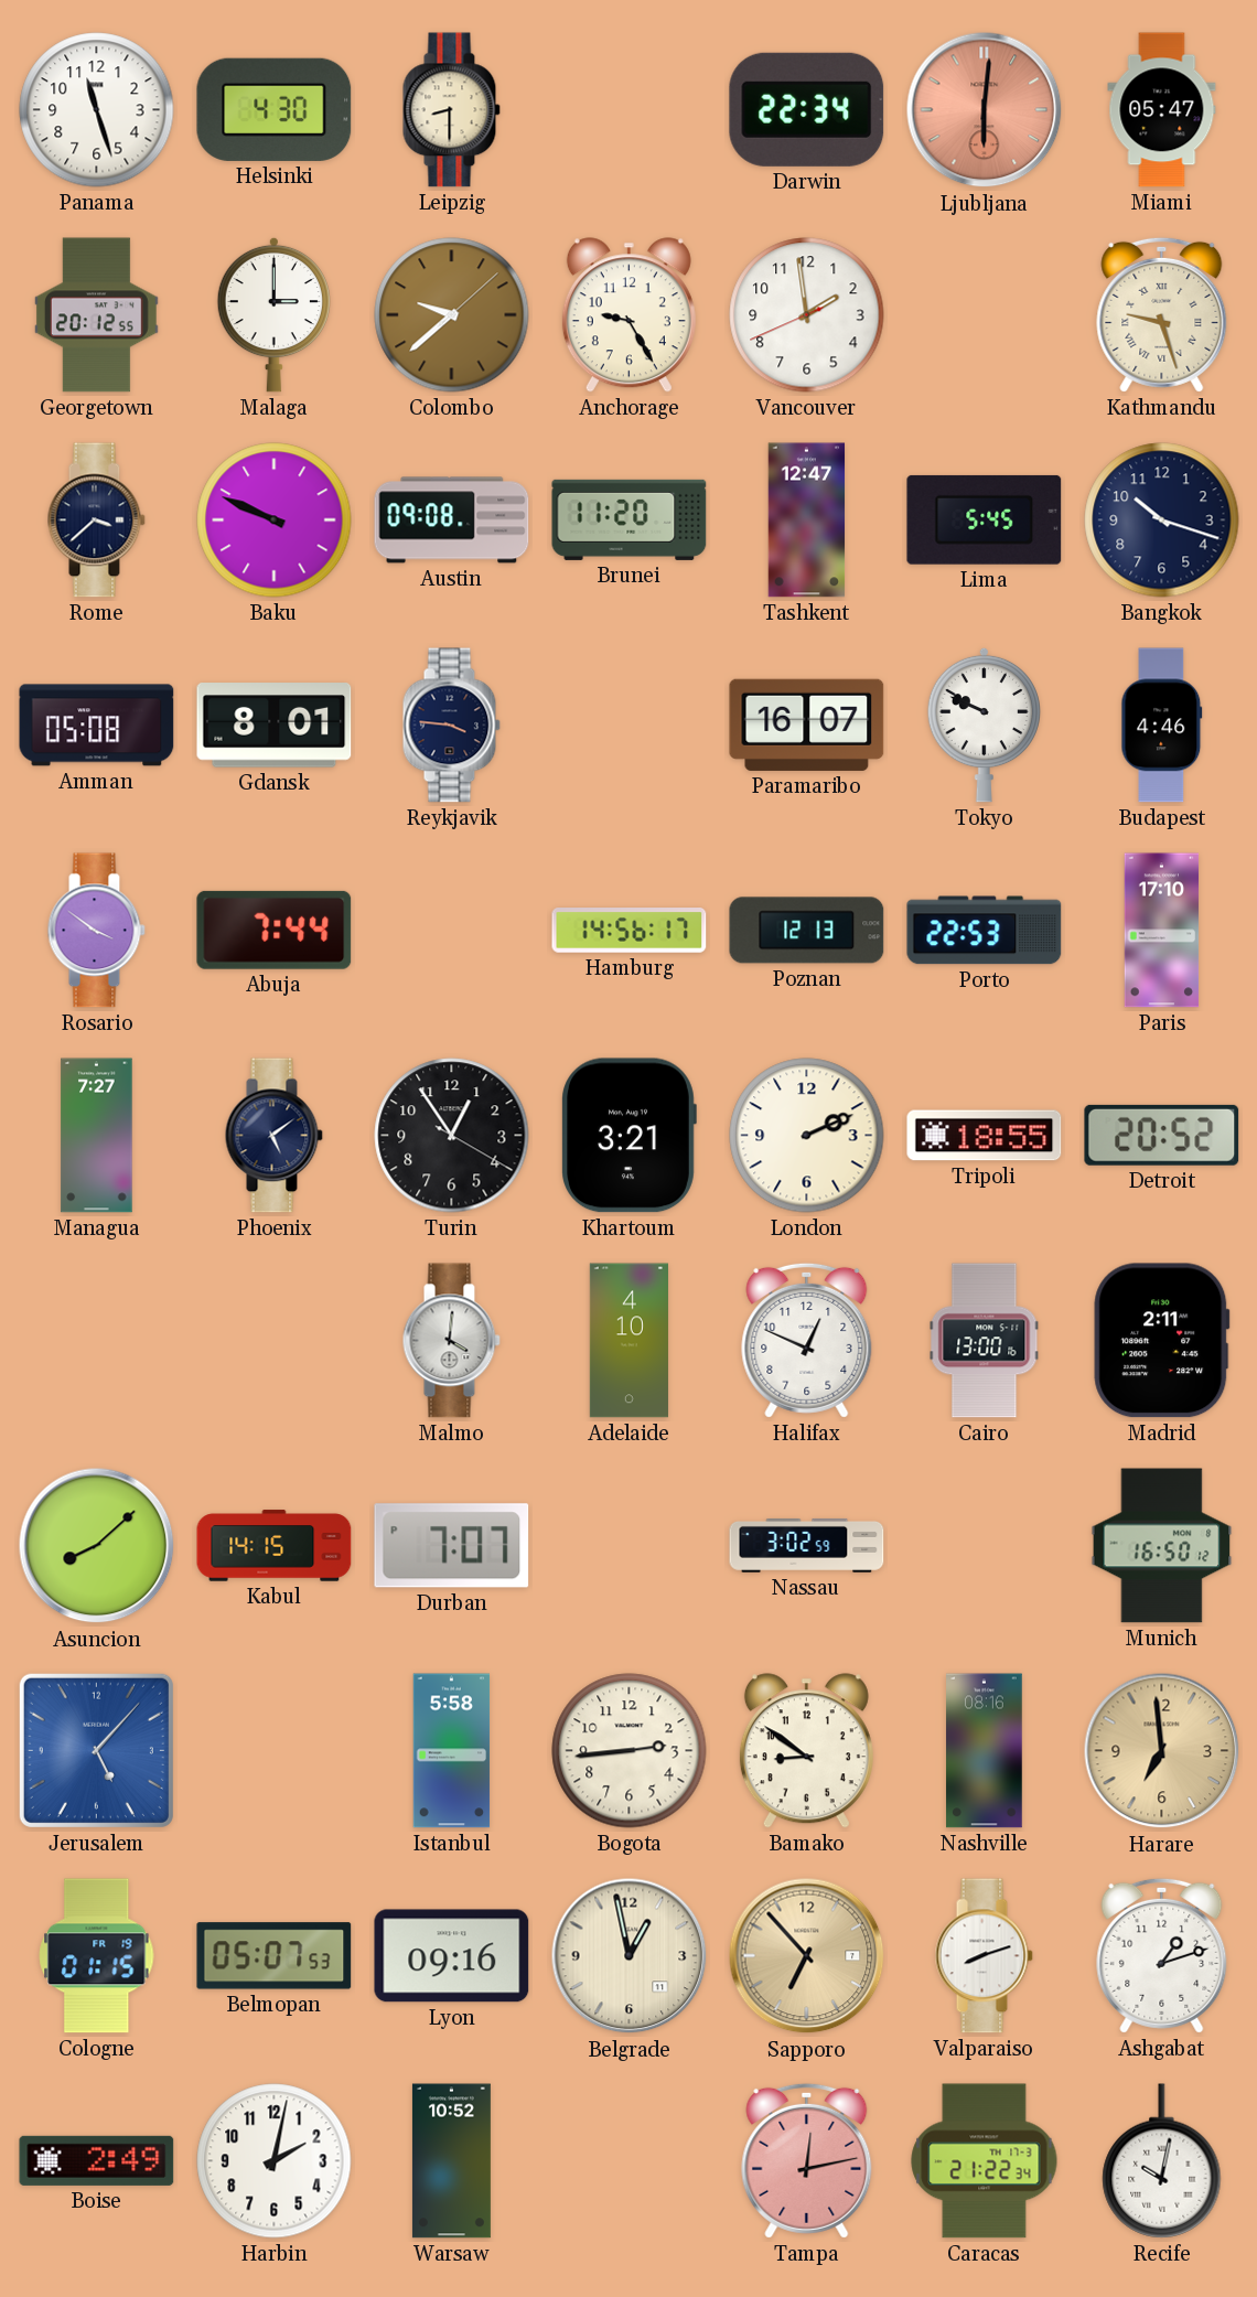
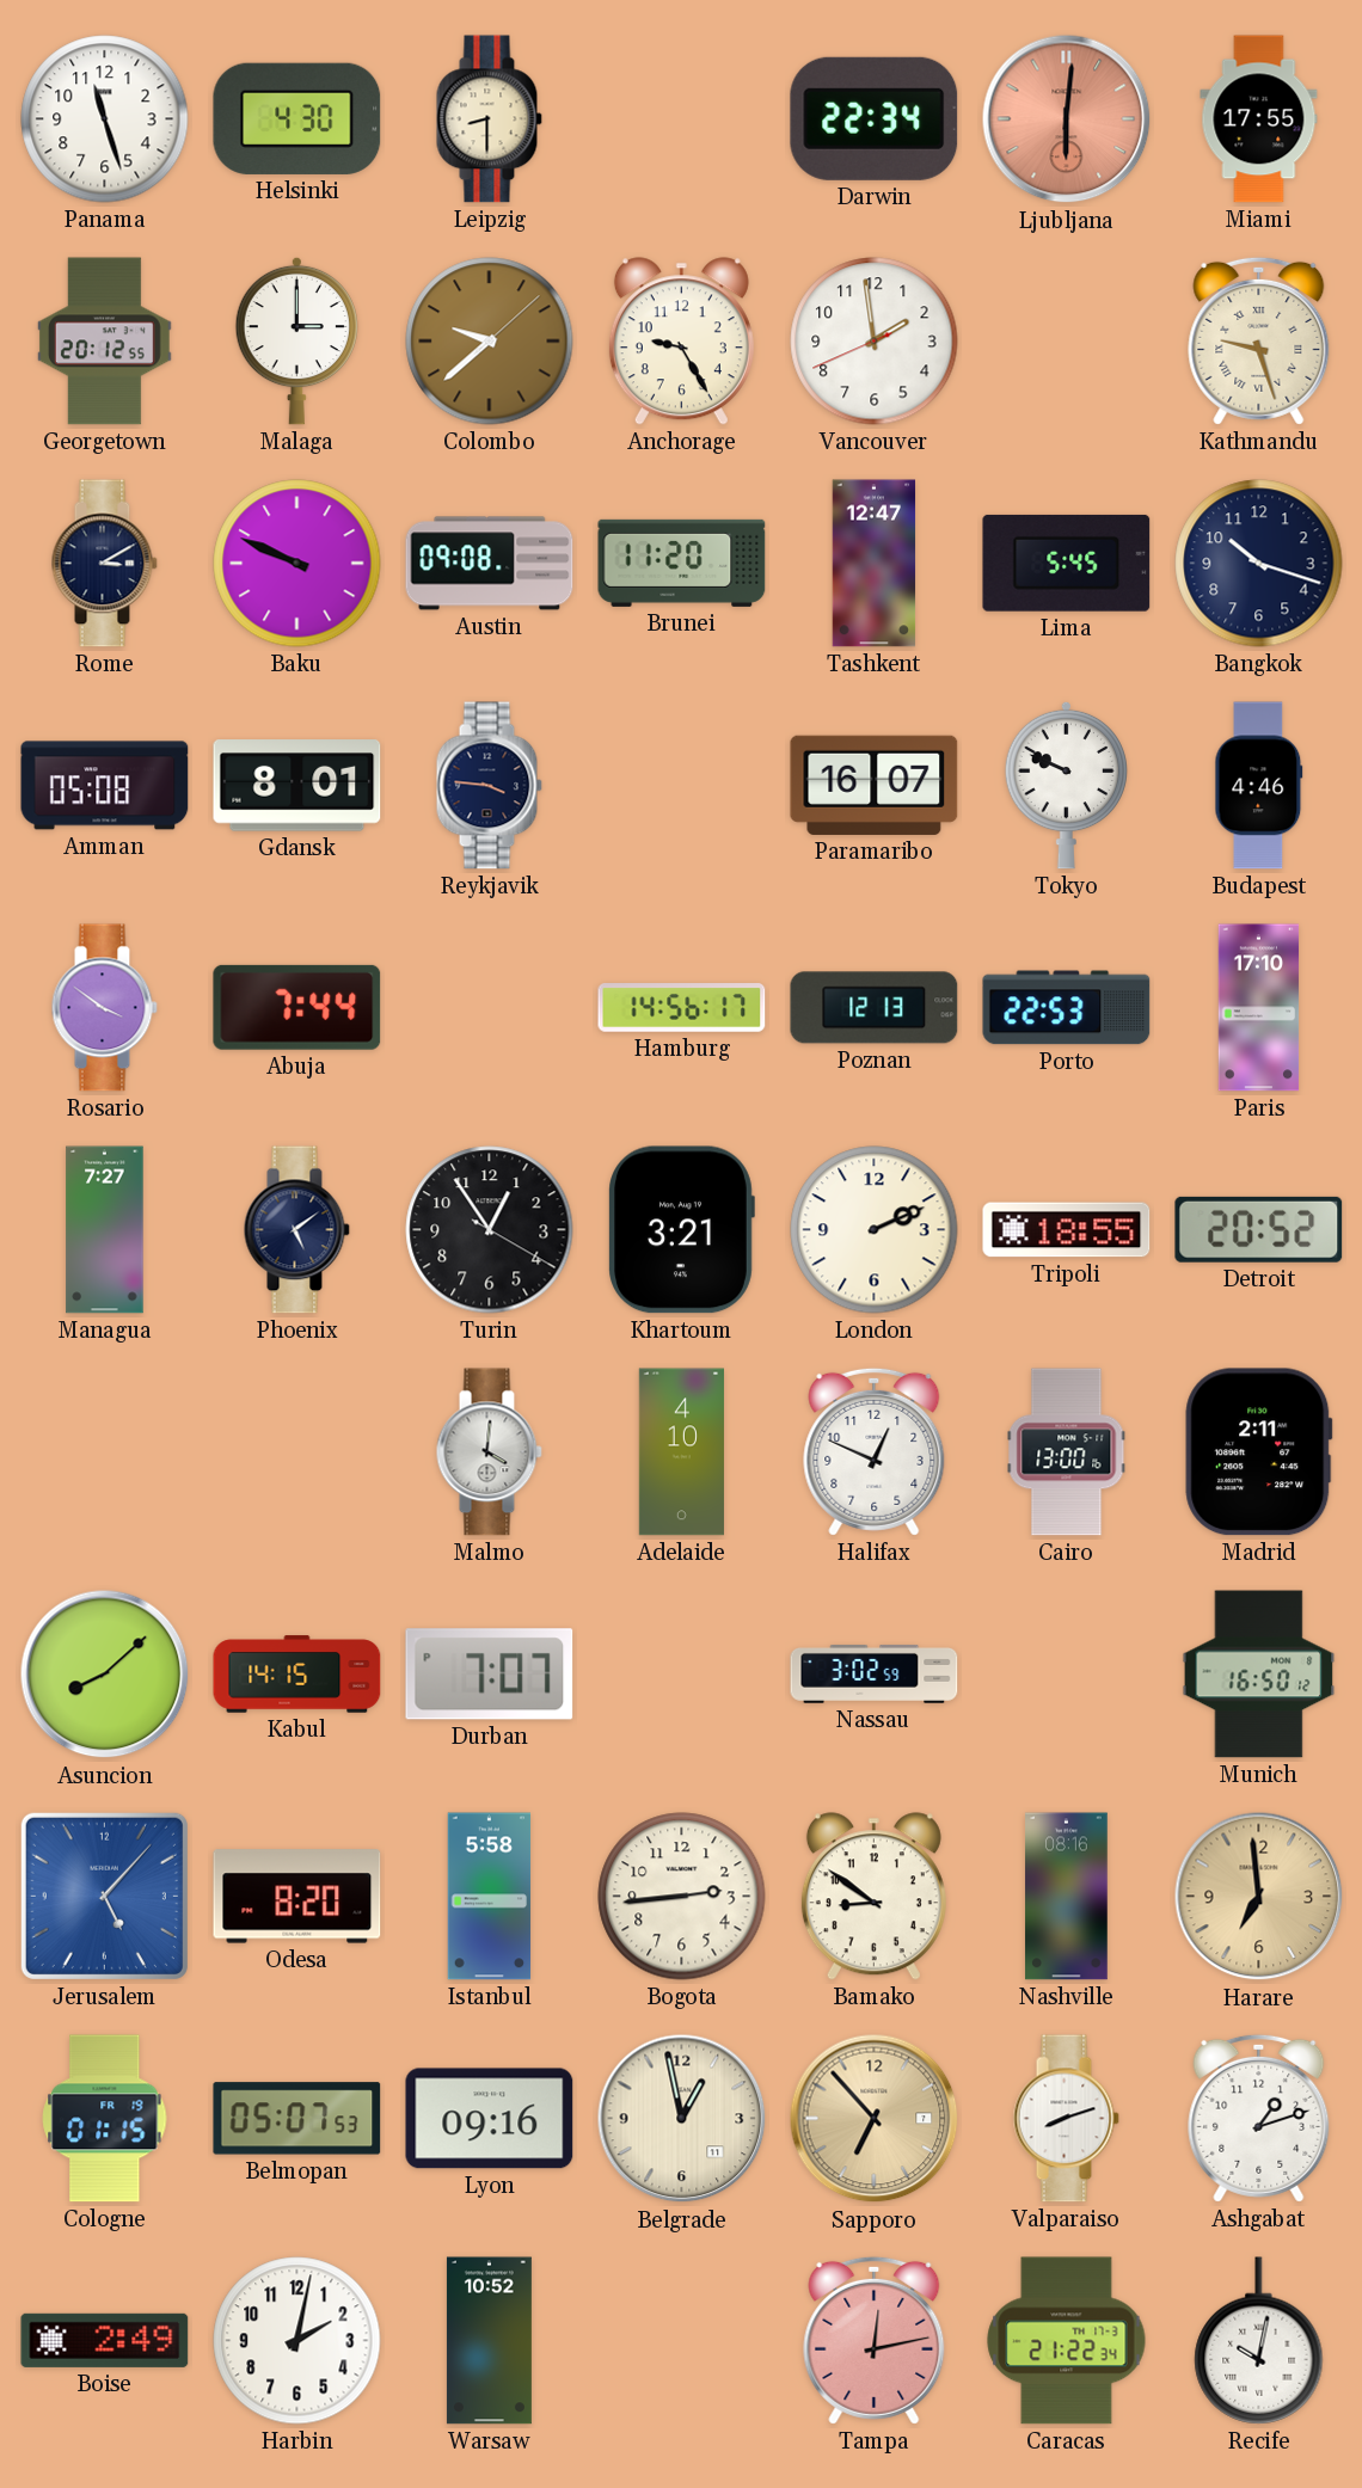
Miami: 05:47 -> 17:55
Rome: 3:38 -> 3:10
Odesa: none -> 8:20
